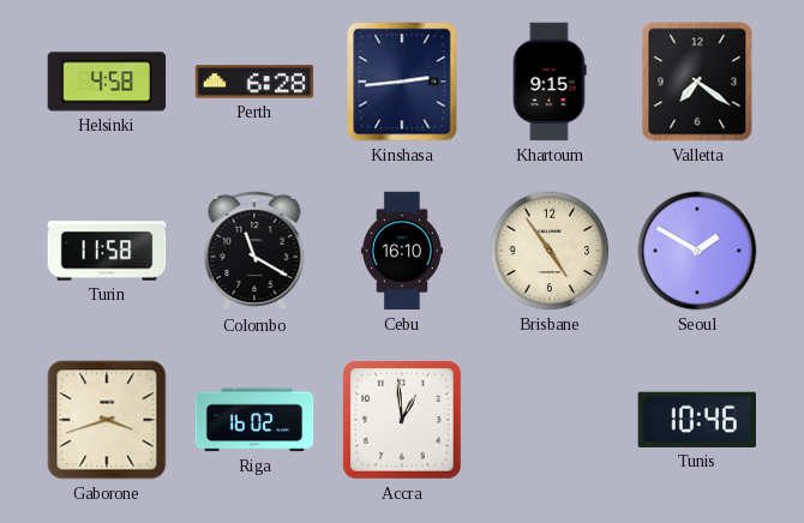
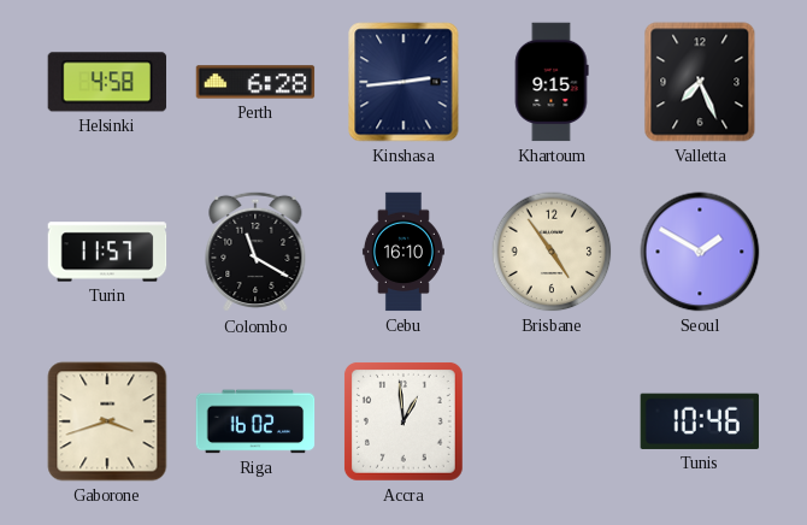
Valletta: 7:21 -> 7:26
Turin: 11:58 -> 11:57
